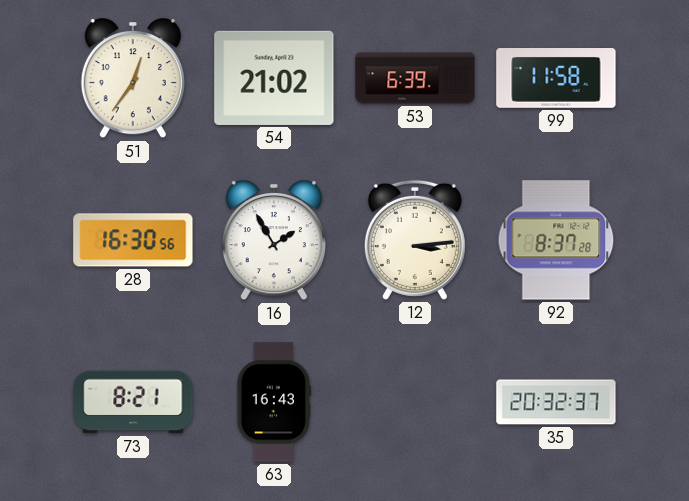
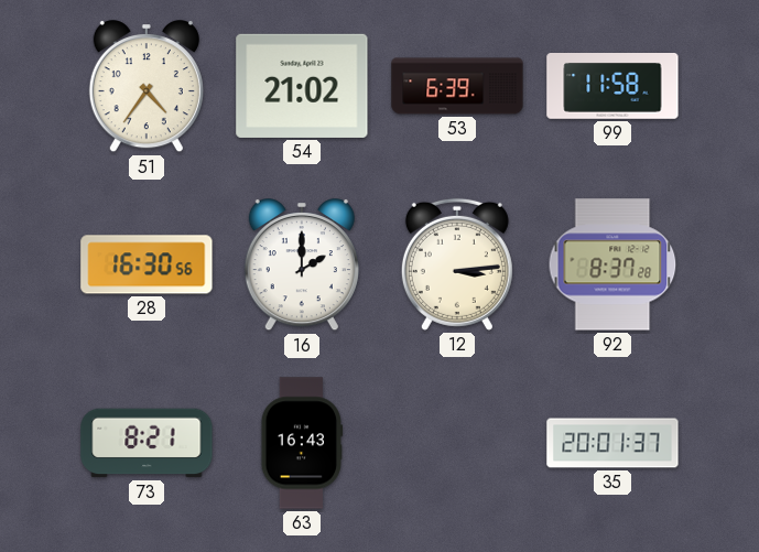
51: 12:36 -> 4:36
16: 1:55 -> 2:00
35: 20:32 -> 20:01
